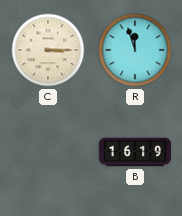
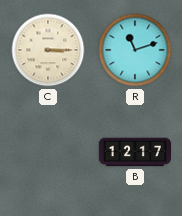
R: 11:57 -> 11:12
B: 16:19 -> 12:17
